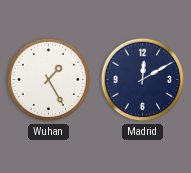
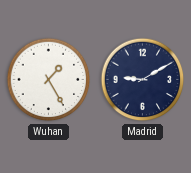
Madrid: 12:10 -> 9:10
